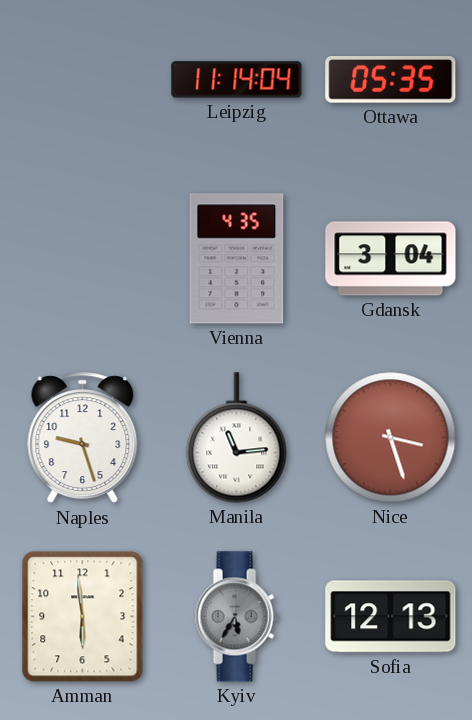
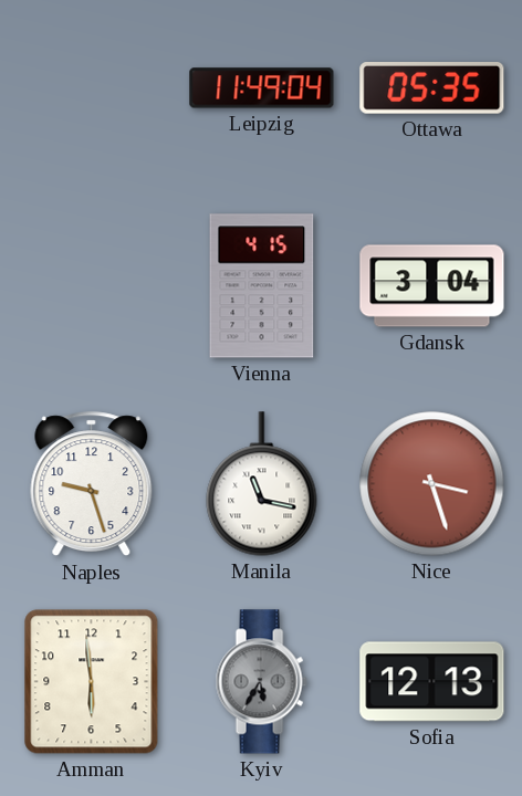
Leipzig: 11:14 -> 11:49
Vienna: 4:35 -> 4:15
Manila: 11:14 -> 11:17
